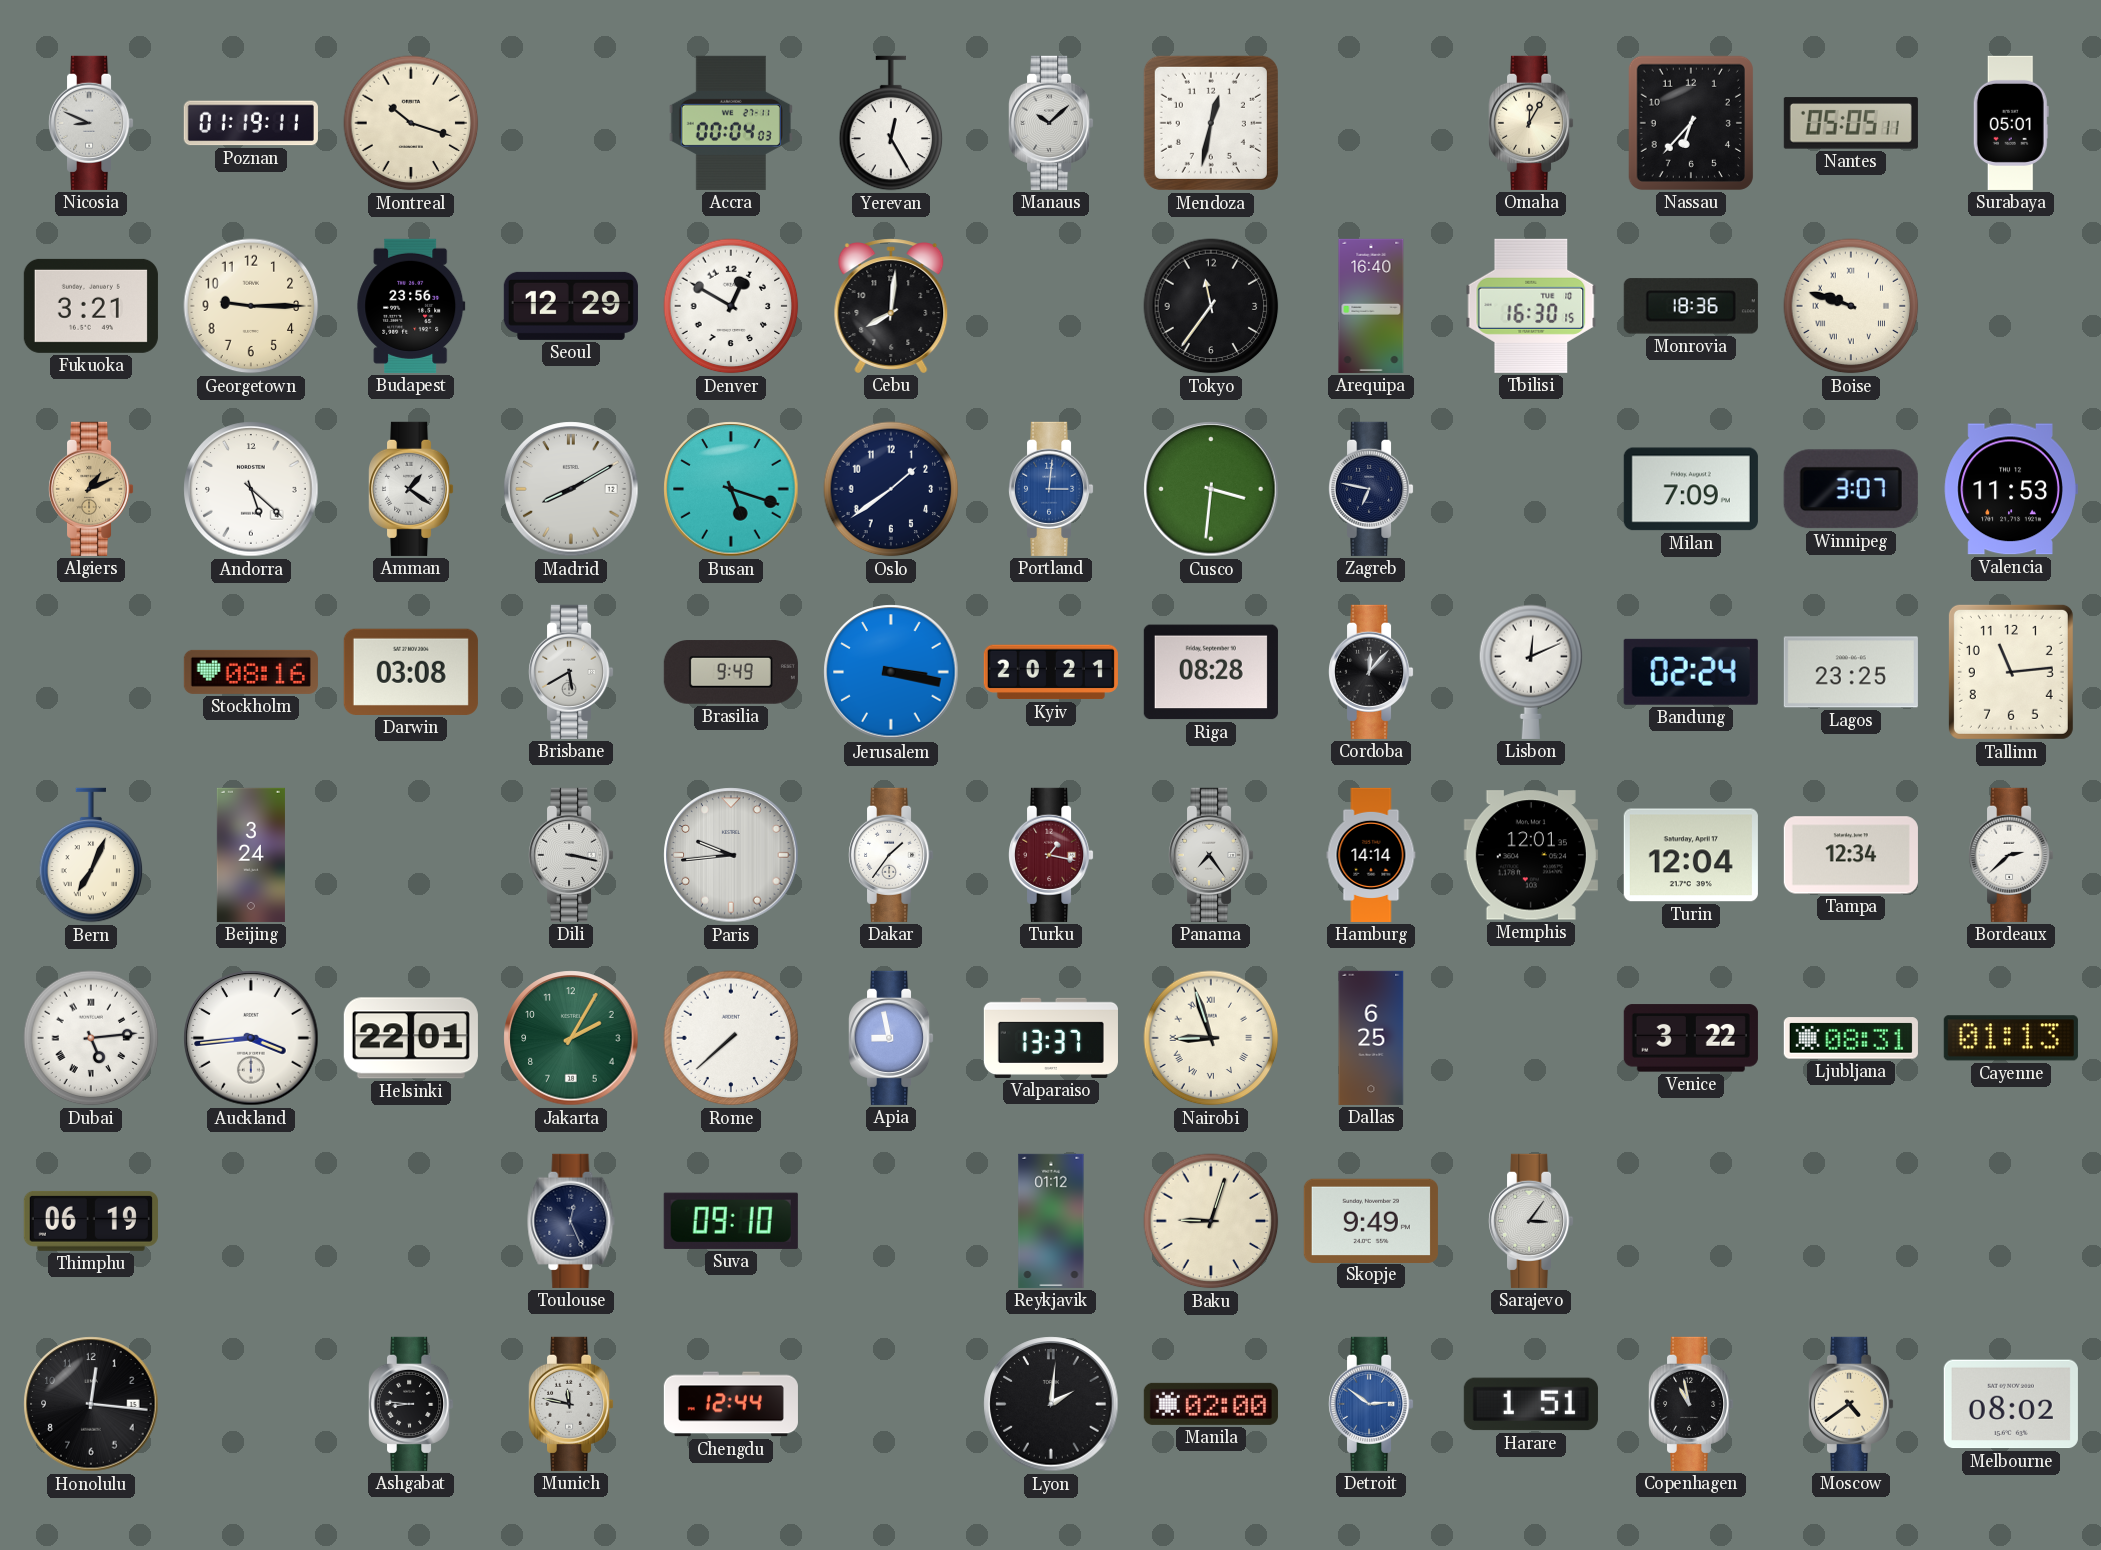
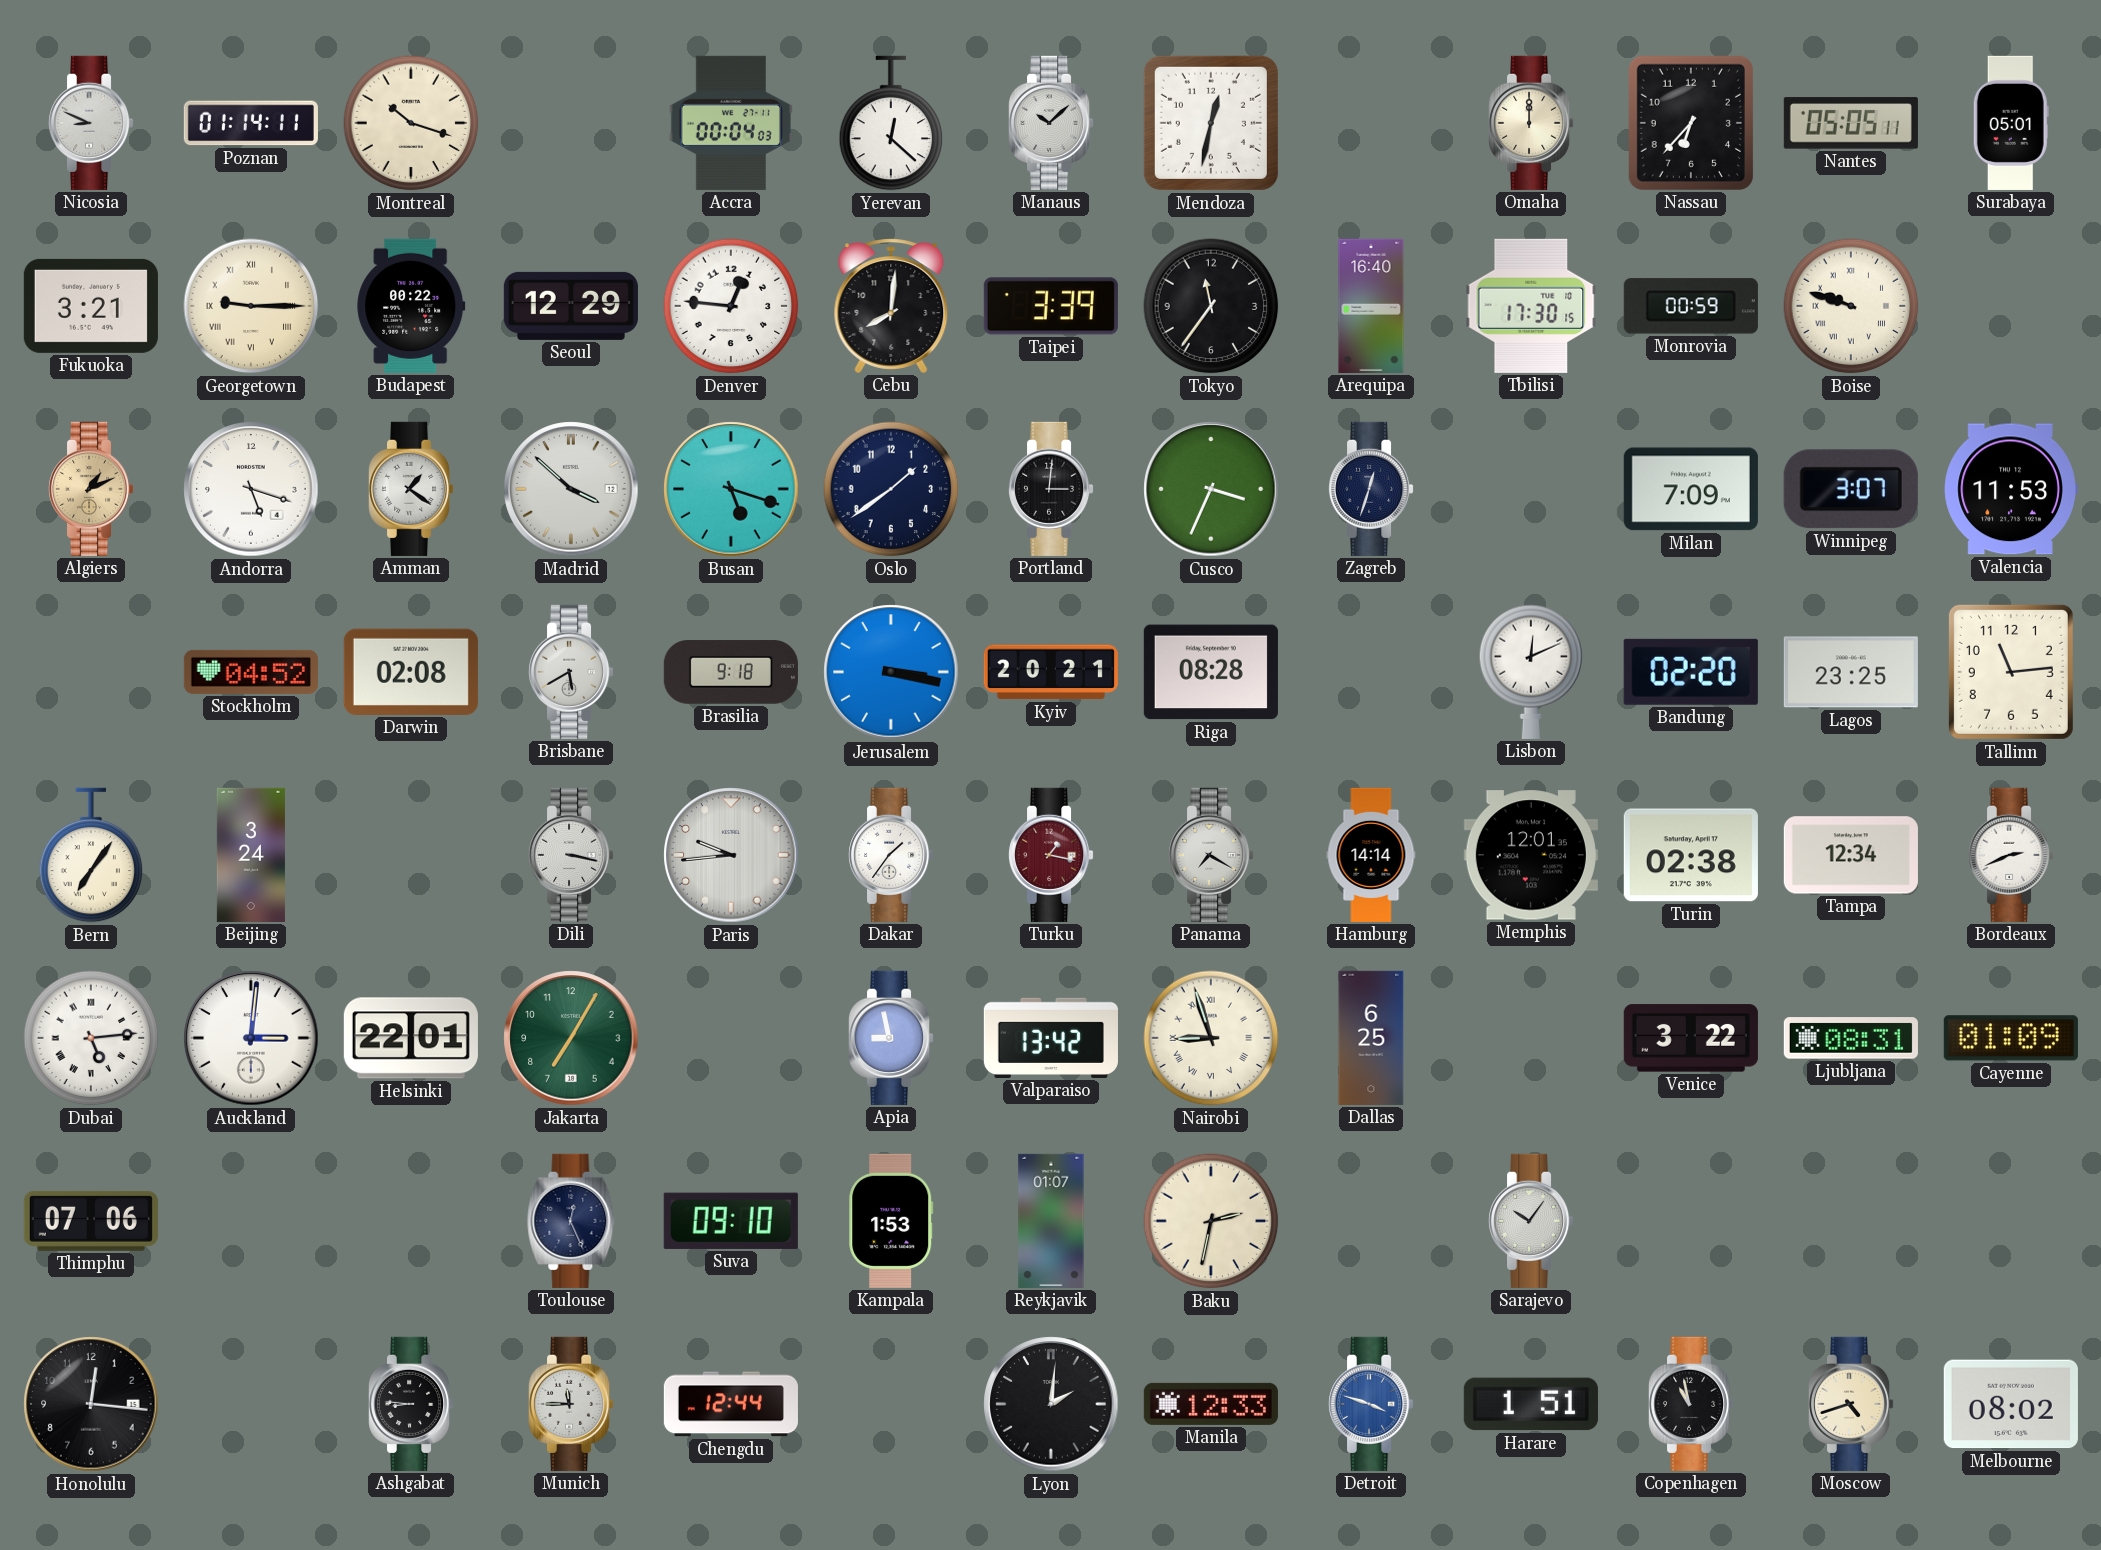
Poznan: 01:19 -> 01:14
Yerevan: 12:25 -> 12:22
Omaha: 12:05 -> 12:00
Georgetown numerals: Arabic -> Roman
Budapest: 23:56 -> 00:22
Denver: 12:50 -> 12:46
Taipei: none -> 3:39
Tbilisi: 16:30 -> 17:30
Monrovia: 18:36 -> 00:59
Andorra: 5:22 -> 5:18
Madrid: 8:10 -> 3:52
Portland dial: blue -> black
Cusco: 3:31 -> 3:34
Zagreb: 6:47 -> 12:33
Stockholm: 08:16 -> 04:52
Darwin: 03:08 -> 02:08
Brasilia: 9:49 -> 9:18
Cordoba: 12:07 -> none
Bandung: 02:24 -> 02:20
Bern: 7:04 -> 7:06
Panama: 7:24 -> 7:20
Turin: 12:04 -> 02:38
Bordeaux: 2:38 -> 2:41
Auckland: 3:44 -> 3:01
Jakarta: 2:05 -> 7:05
Rome: 7:38 -> none
Valparaiso: 13:37 -> 13:42
Cayenne: 01:13 -> 01:09
Thimphu: 06:19 -> 07:06
Kampala: none -> 1:53
Reykjavik: 01:12 -> 01:07
Baku: 9:03 -> 2:32
Skopje: 9:49 -> none
Sarajevo: 3:06 -> 10:06
Munich: 11:47 -> 11:45
Manila: 02:00 -> 12:33
Detroit: 2:51 -> 3:48
Moscow: 4:39 -> 4:42
